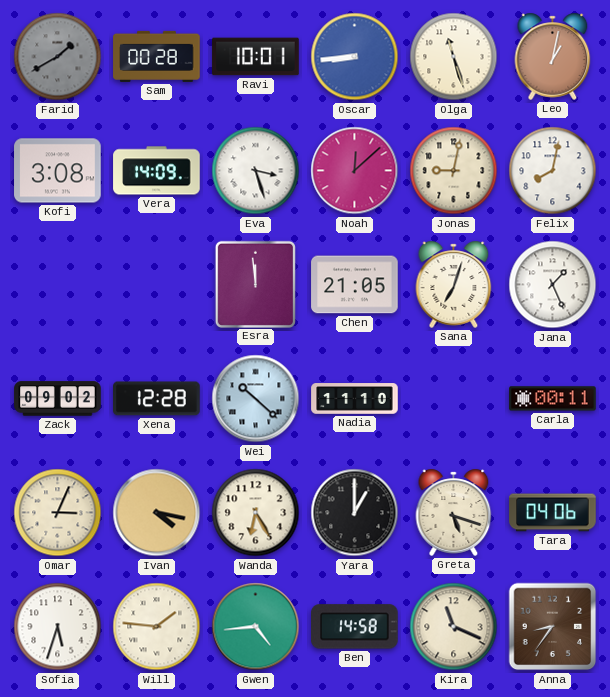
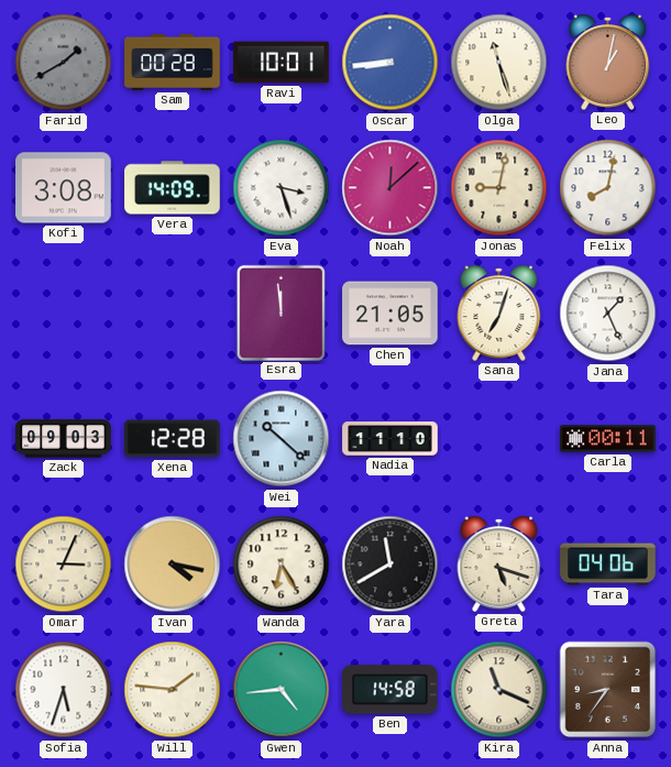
Zack: 09:02 -> 09:03
Yara: 1:00 -> 11:40
